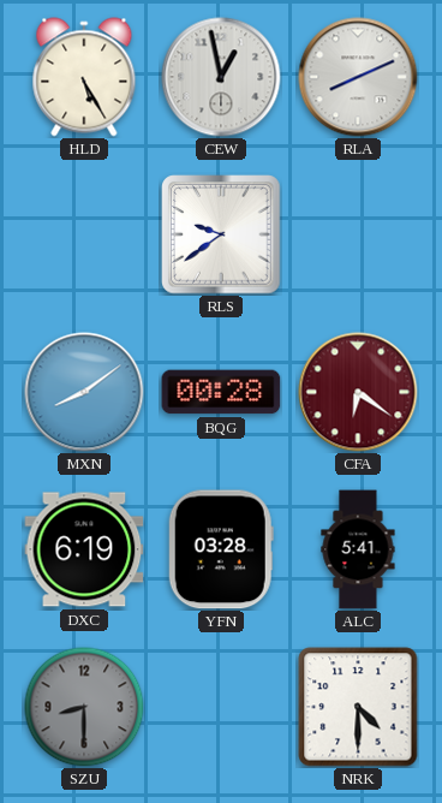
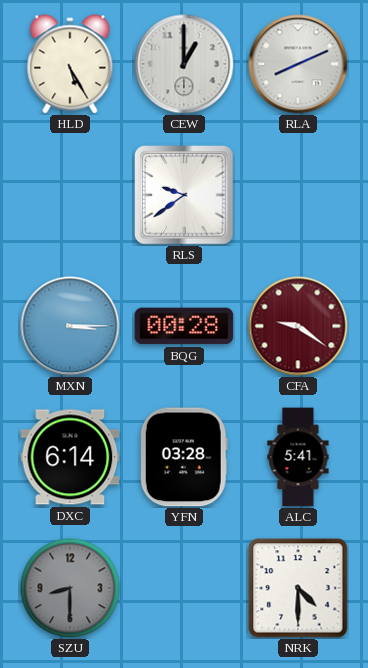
CEW: 12:58 -> 1:00
MXN: 8:09 -> 3:15
CFA: 6:21 -> 9:21
DXC: 6:19 -> 6:14
